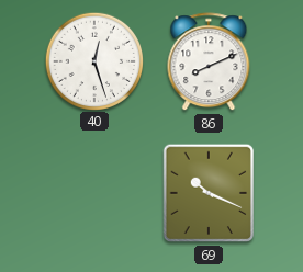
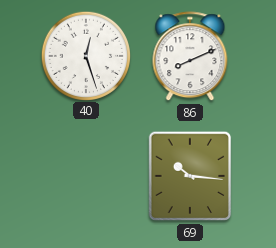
69: 10:19 -> 10:16
